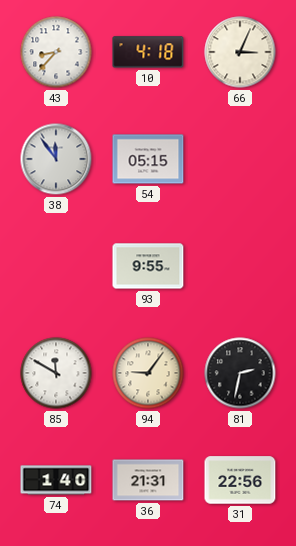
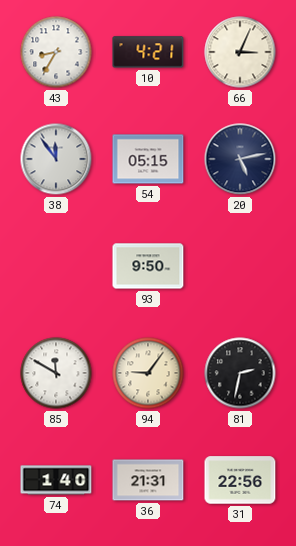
43: 8:37 -> 8:35
10: 4:18 -> 4:21
20: none -> 5:13
93: 9:55 -> 9:50
